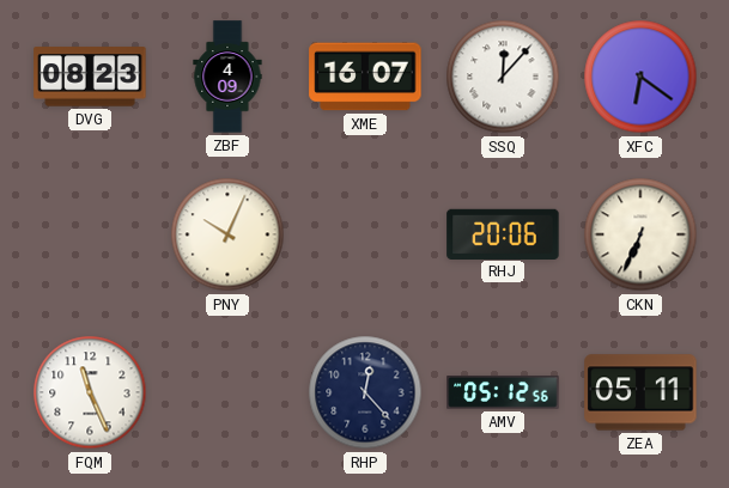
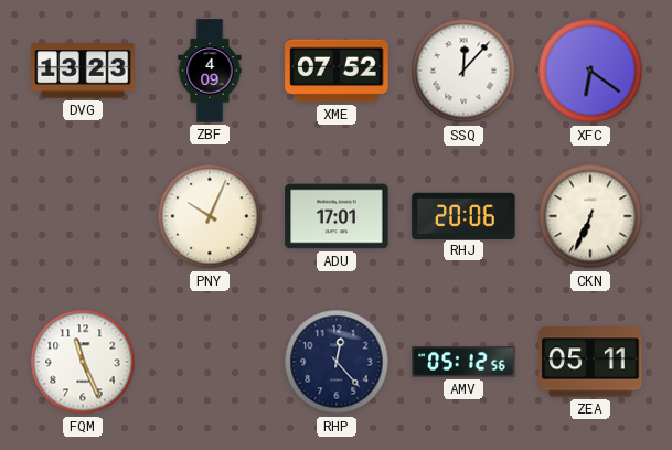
DVG: 08:23 -> 13:23
XME: 16:07 -> 07:52
ADU: none -> 17:01
